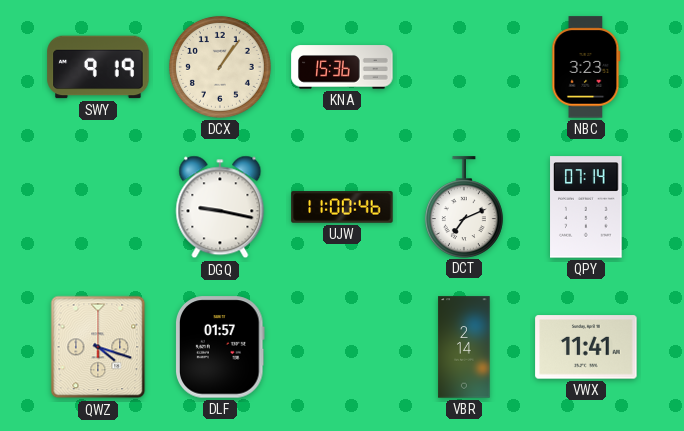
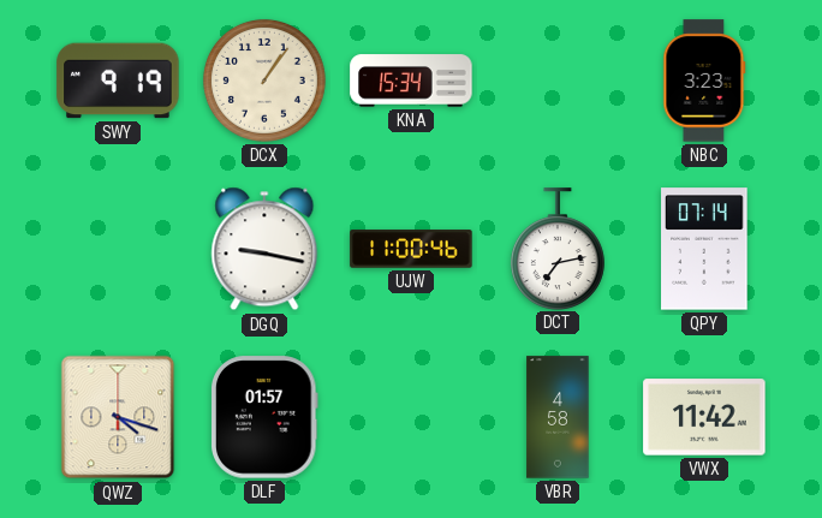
KNA: 15:36 -> 15:34
DCT: 7:11 -> 7:13
VBR: 2:14 -> 4:58
VWX: 11:41 -> 11:42
